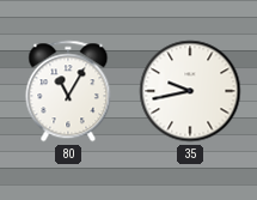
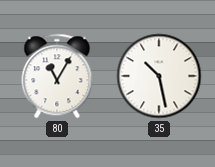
35: 9:43 -> 10:28
